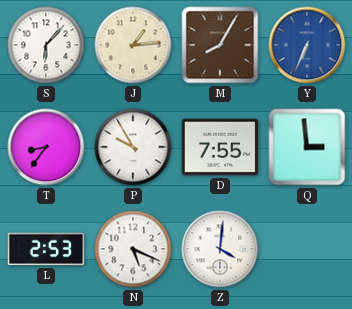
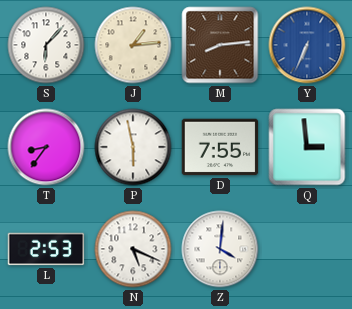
M: 8:05 -> 8:14
P: 9:55 -> 5:58
